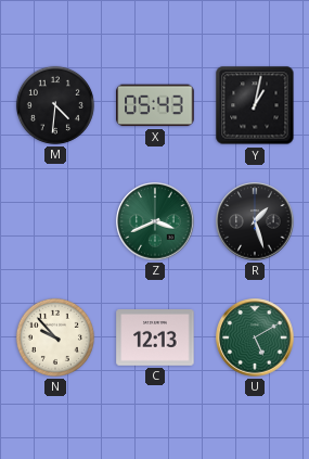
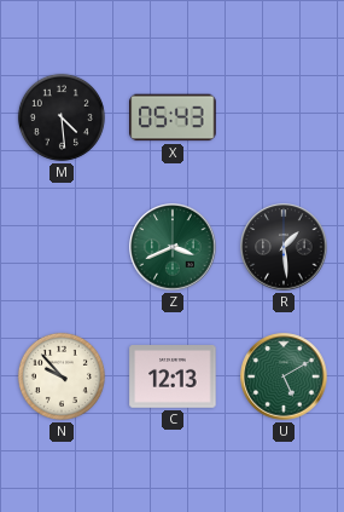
M: 4:31 -> 4:29
Y: 1:02 -> none
R: 1:27 -> 1:29
